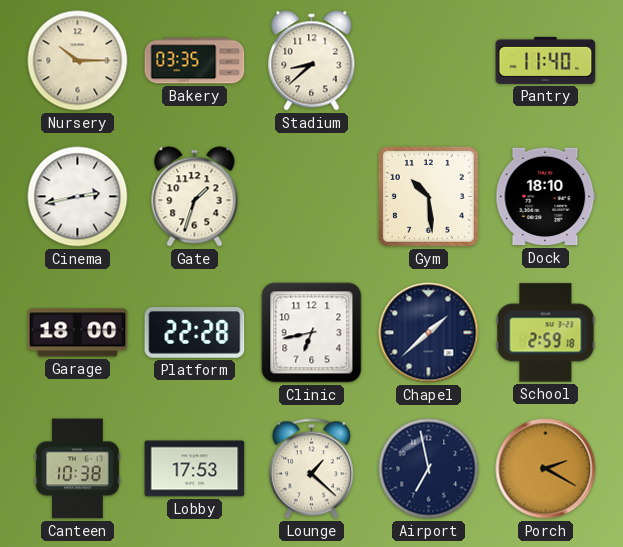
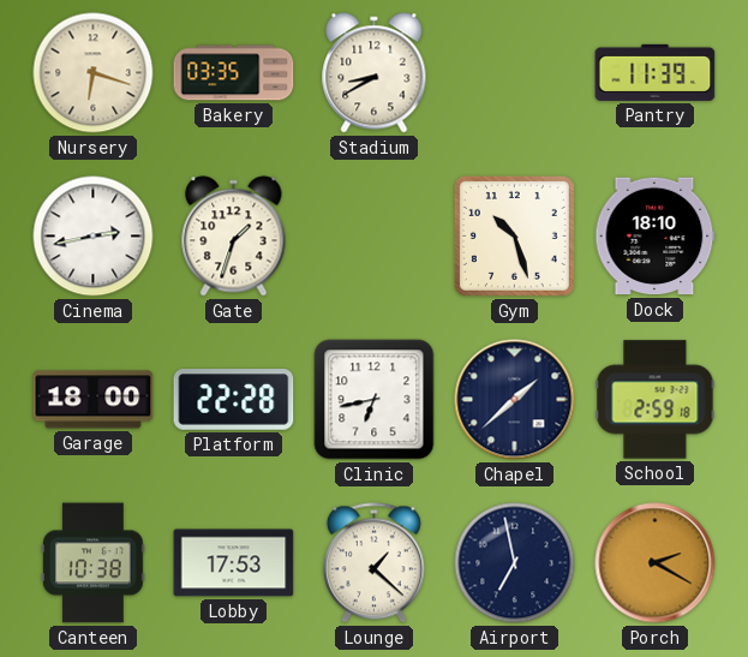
Nursery: 10:15 -> 6:18
Stadium: 8:38 -> 8:40
Pantry: 11:40 -> 11:39
Gym: 10:29 -> 10:27
